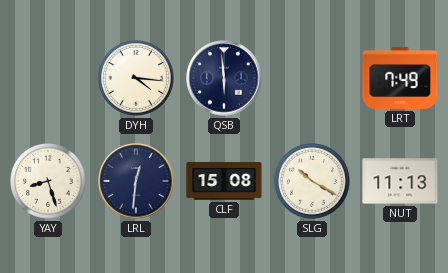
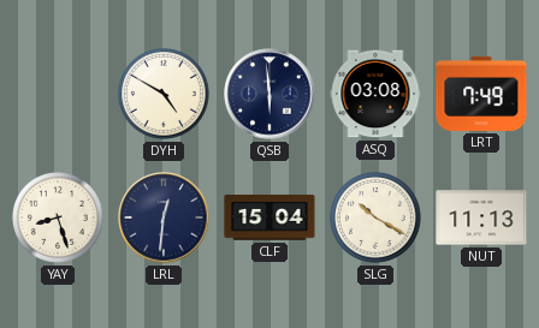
DYH: 4:16 -> 4:50
ASQ: none -> 03:08
CLF: 15:08 -> 15:04
